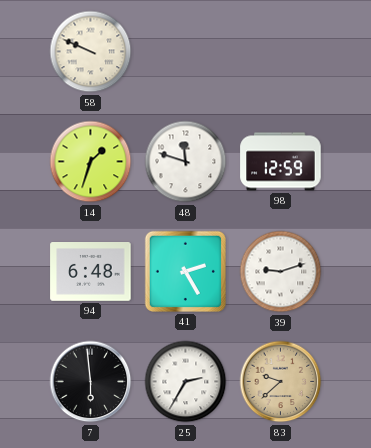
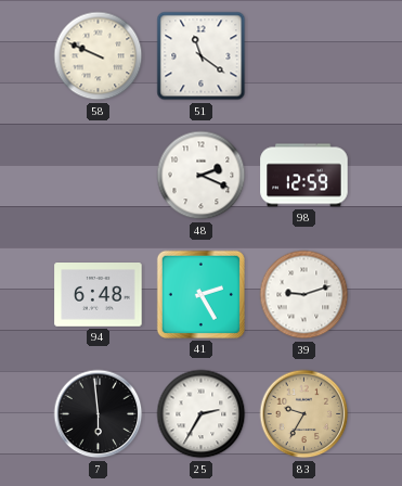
51: none -> 11:21
14: 1:33 -> none
48: 11:48 -> 2:19
83: 9:38 -> 9:35
